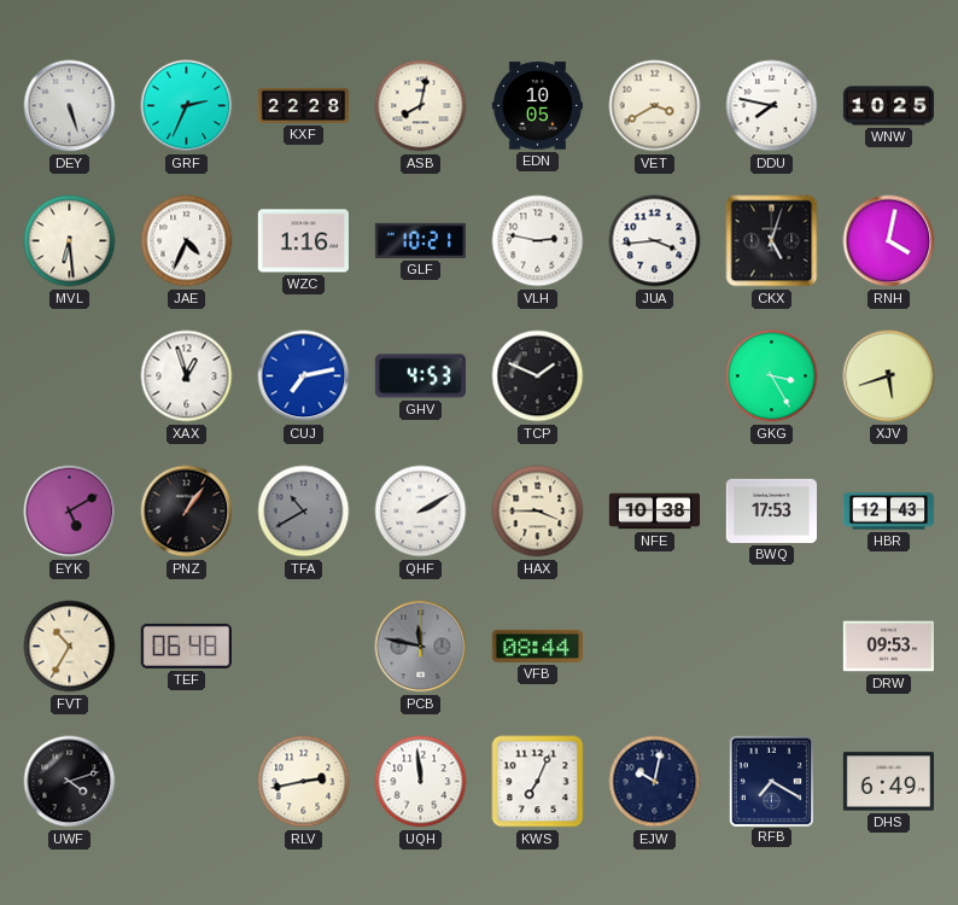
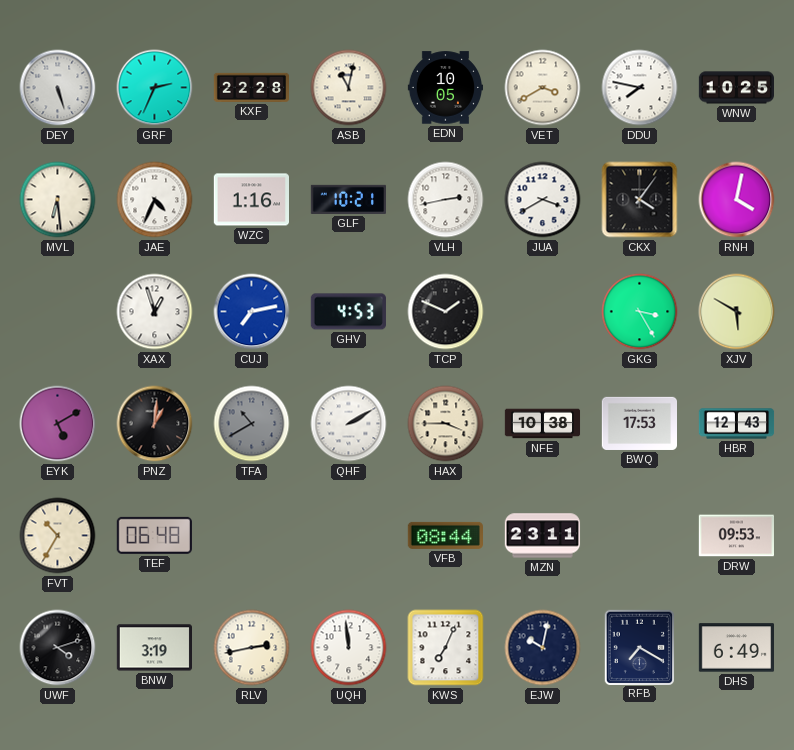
ASB: 8:02 -> 11:02
VLH: 2:47 -> 2:43
JUA: 3:44 -> 3:40
CKX: 5:03 -> 4:06
XJV: 5:42 -> 5:50
PNZ: 1:06 -> 1:01
PCB: 11:47 -> none
MZN: none -> 23:11
BNW: none -> 3:19
